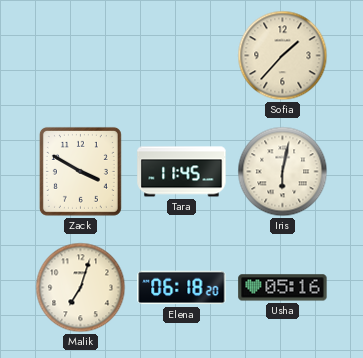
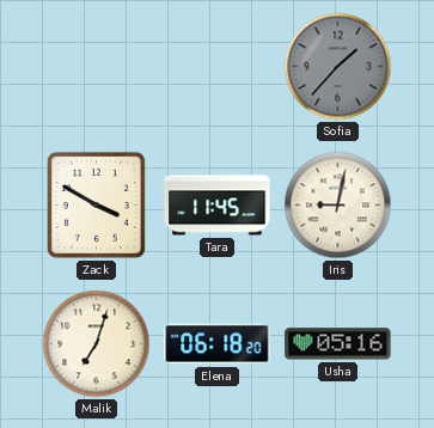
Sofia dial: cream -> grey
Iris: 6:02 -> 9:02
